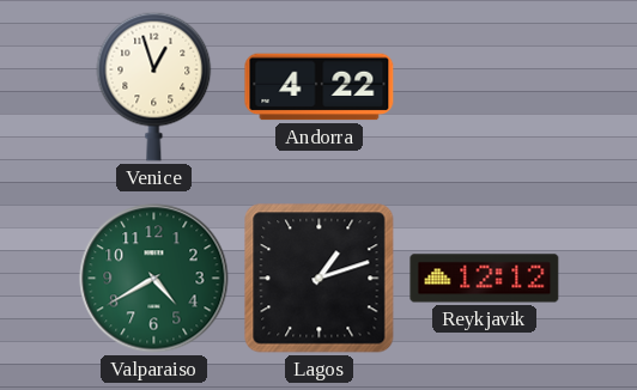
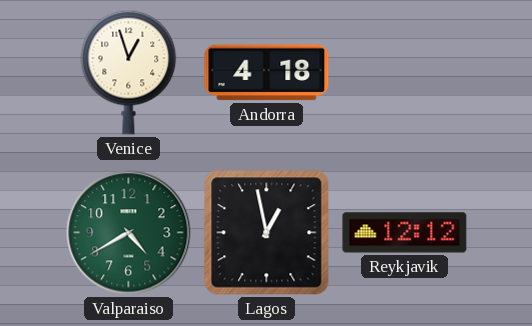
Andorra: 4:22 -> 4:18
Lagos: 1:12 -> 12:58
